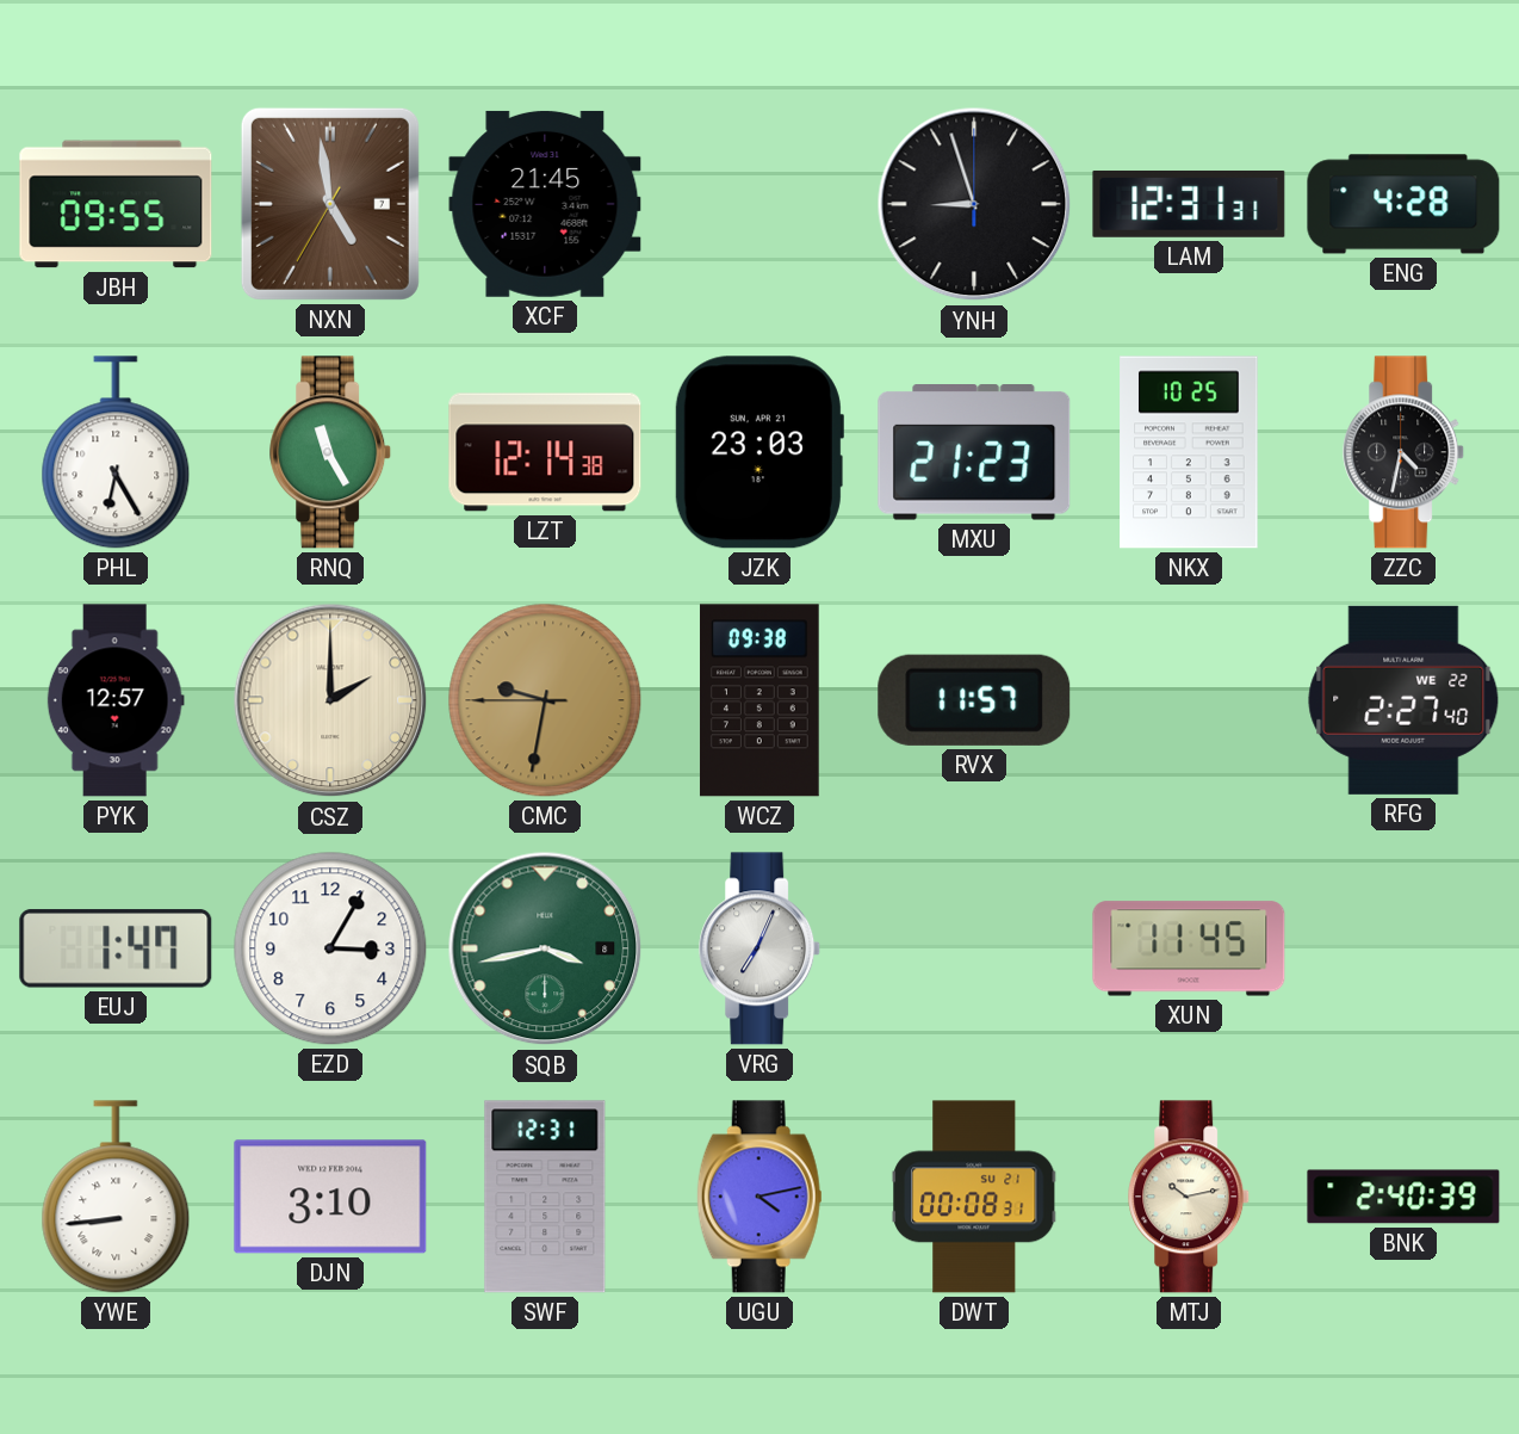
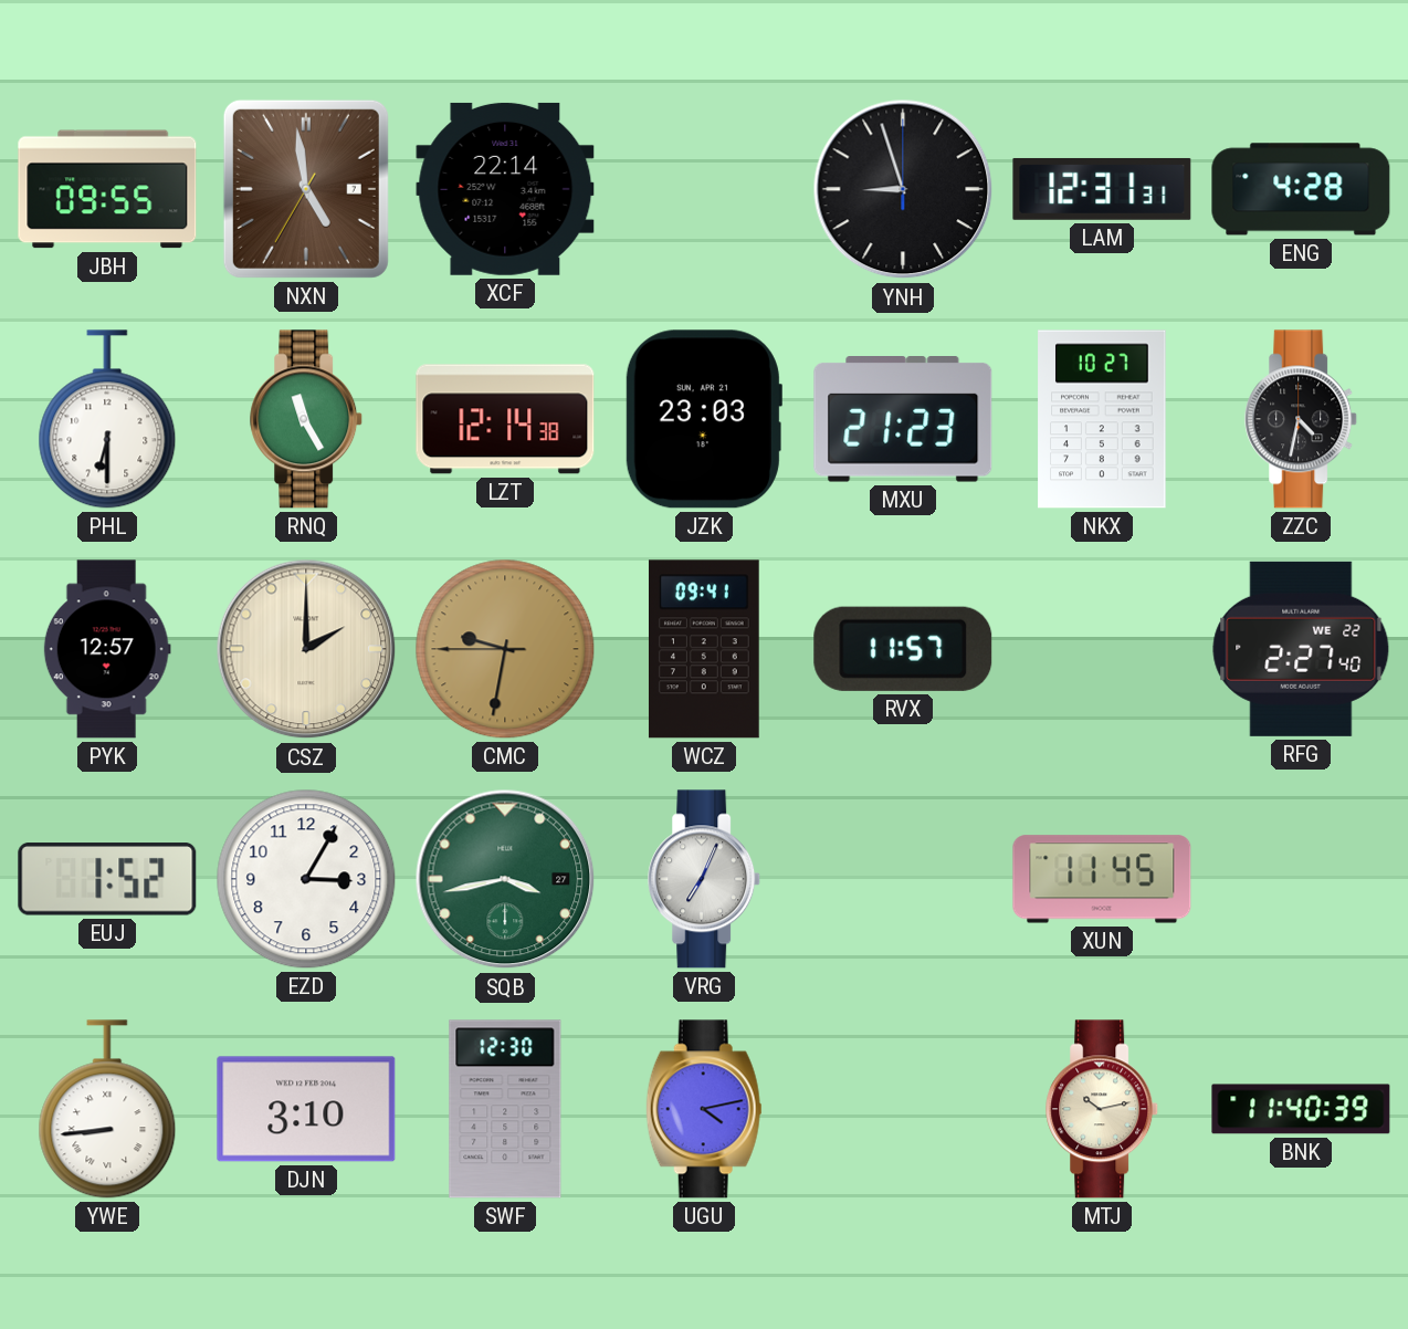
XCF: 21:45 -> 22:14
PHL: 6:25 -> 6:30
NKX: 10:25 -> 10:27
WCZ: 09:38 -> 09:41
EUJ: 1:47 -> 1:52
SQB date: 8 -> 27
SWF: 12:31 -> 12:30
DWT: 00:08 -> none
BNK: 2:40 -> 11:40
